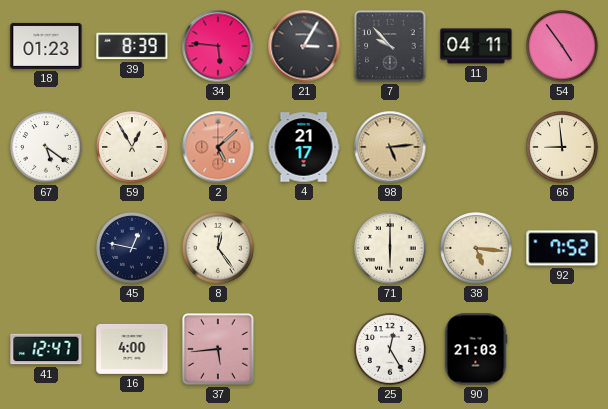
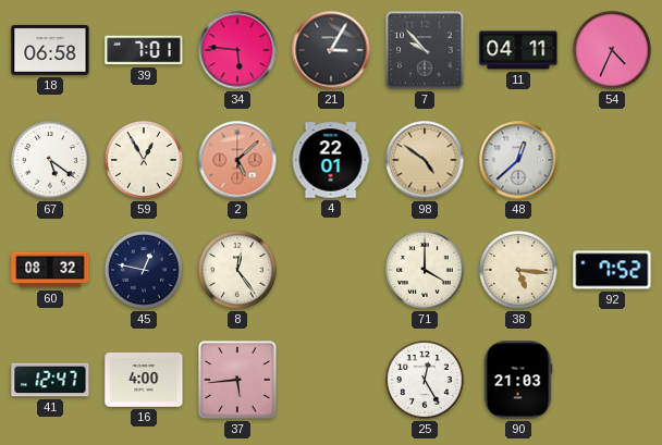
18: 01:23 -> 06:58
39: 8:39 -> 7:01
54: 4:54 -> 4:34
4: 21:17 -> 22:01
98: 5:14 -> 4:51
48: none -> 12:38
66: 8:59 -> none
60: none -> 08:32
71: 6:00 -> 4:00
